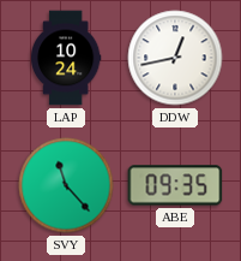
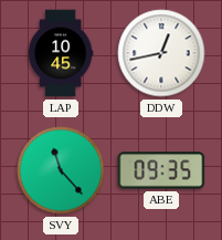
LAP: 10:24 -> 10:45
